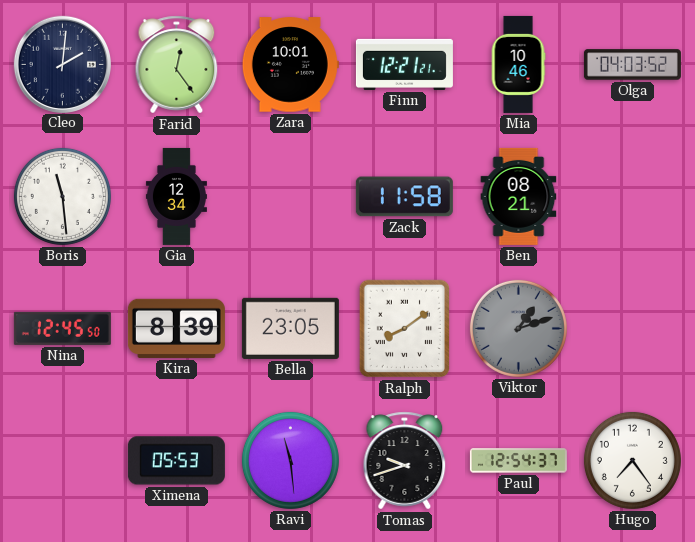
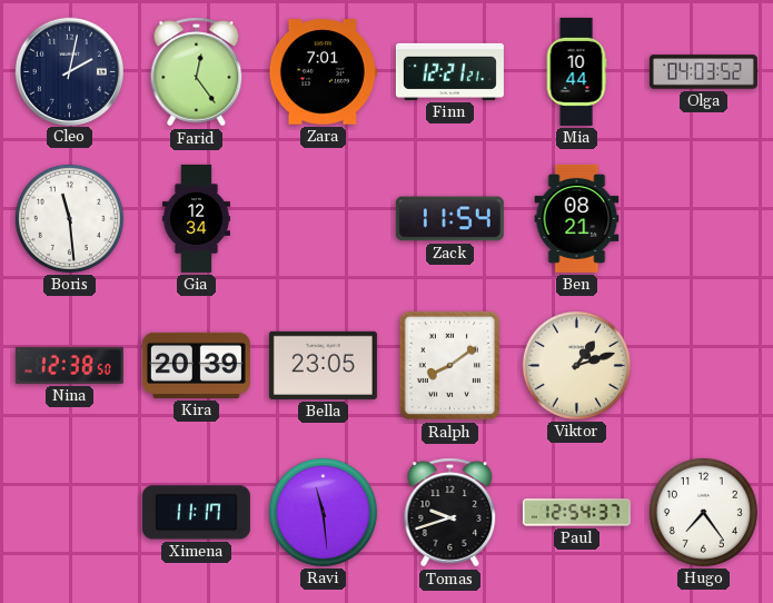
Cleo: 2:01 -> 2:02
Zara: 10:01 -> 7:01
Mia: 10:46 -> 10:44
Zack: 11:58 -> 11:54
Nina: 12:45 -> 12:38
Kira: 8:39 -> 20:39
Viktor dial: grey -> cream
Ximena: 05:53 -> 11:17
